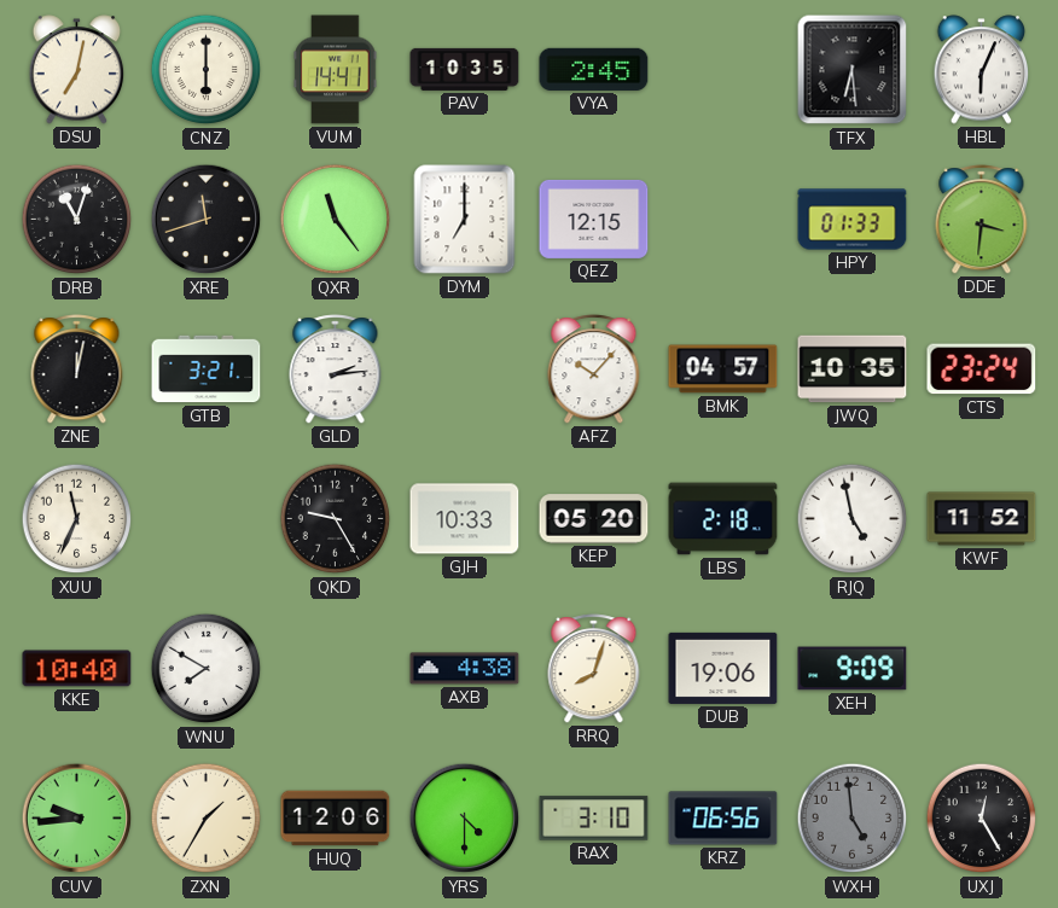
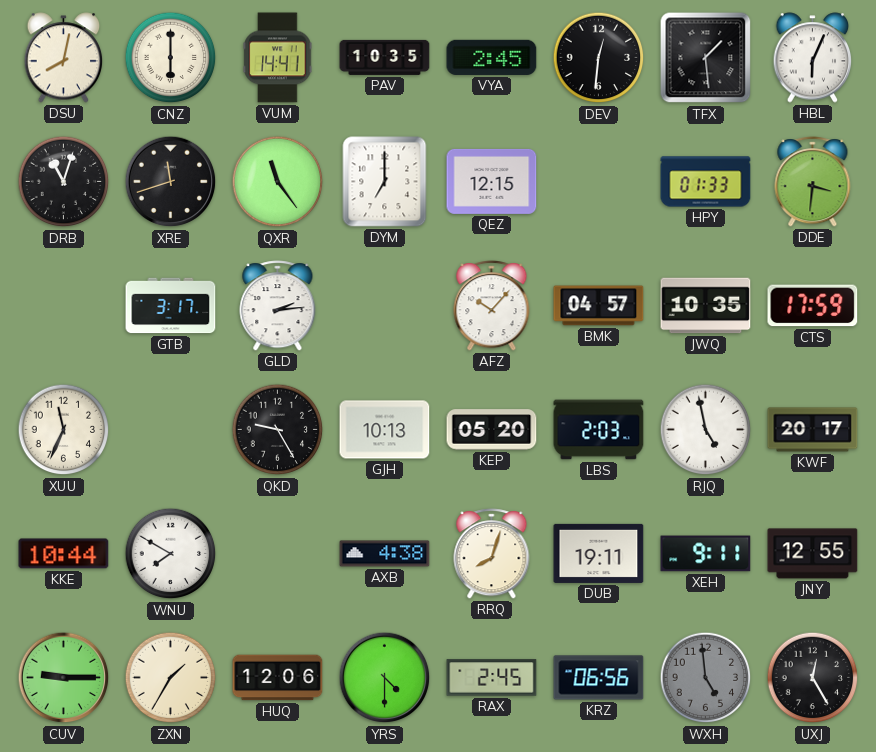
DSU: 7:02 -> 8:02
DEV: none -> 12:31
TFX: 6:29 -> 1:29
ZNE: 12:02 -> none
GTB: 3:21 -> 3:17
CTS: 23:24 -> 17:59
GJH: 10:33 -> 10:13
LBS: 2:18 -> 2:03
KWF: 11:52 -> 20:17
KKE: 10:40 -> 10:44
DUB: 19:06 -> 19:11
XEH: 9:09 -> 9:11
JNY: none -> 12:55
CUV: 9:44 -> 9:15
RAX: 3:10 -> 2:45
